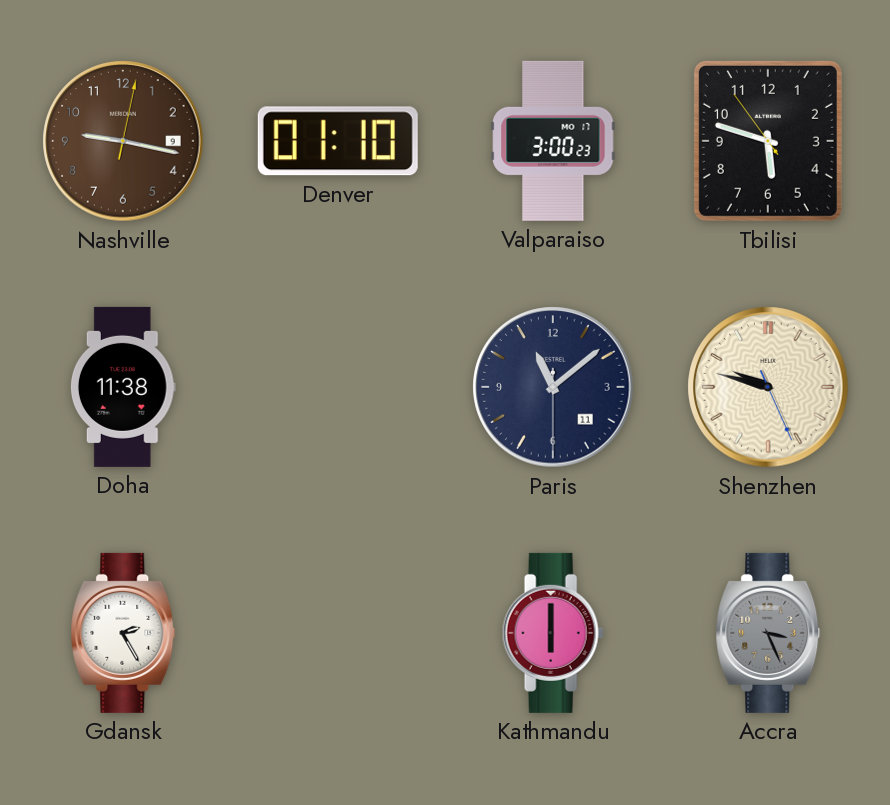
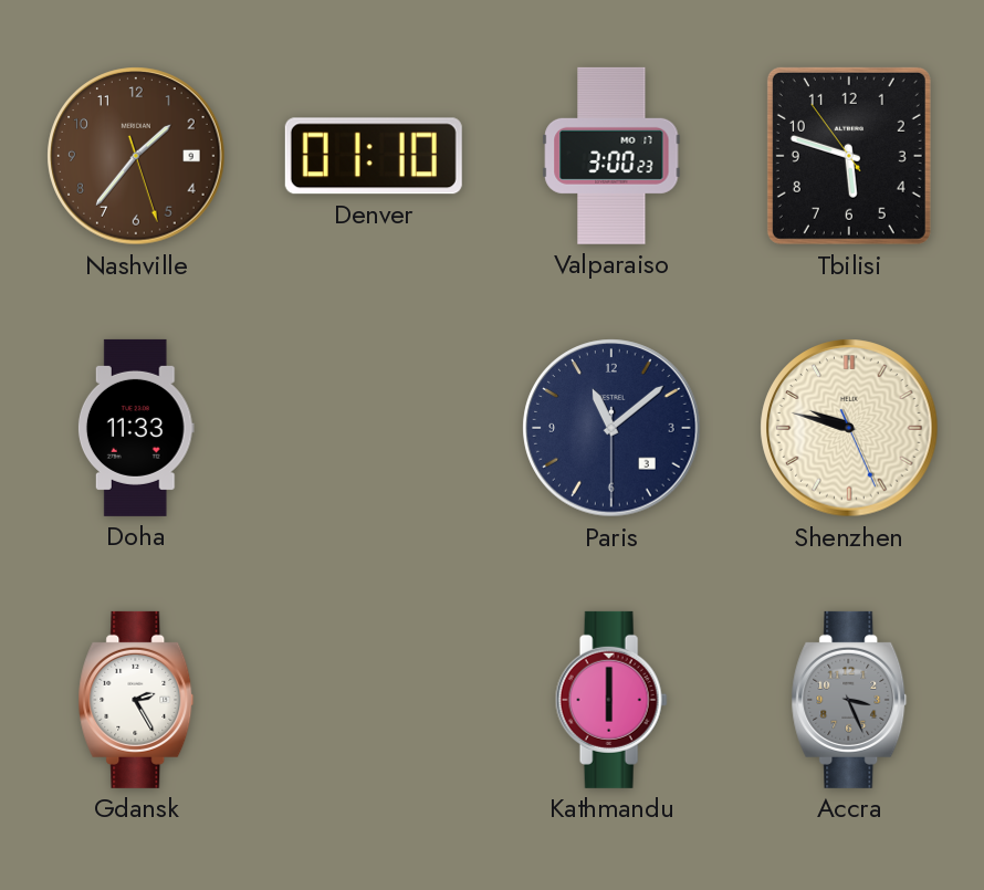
Nashville: 9:17 -> 1:36
Doha: 11:38 -> 11:33
Paris date: 11 -> 3
